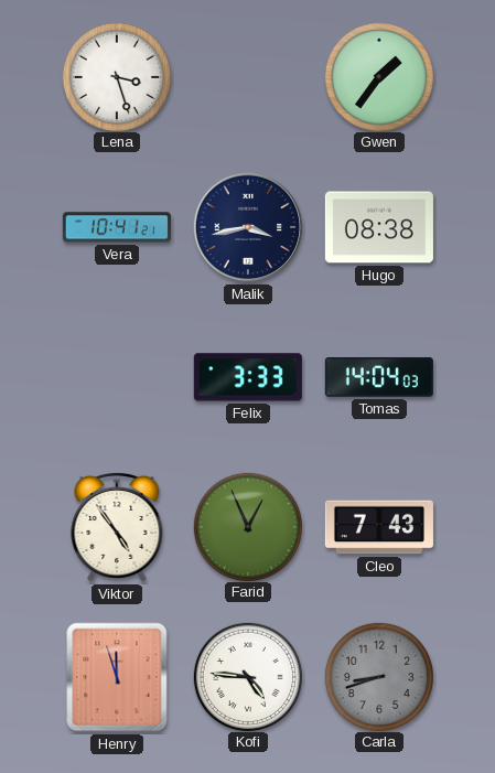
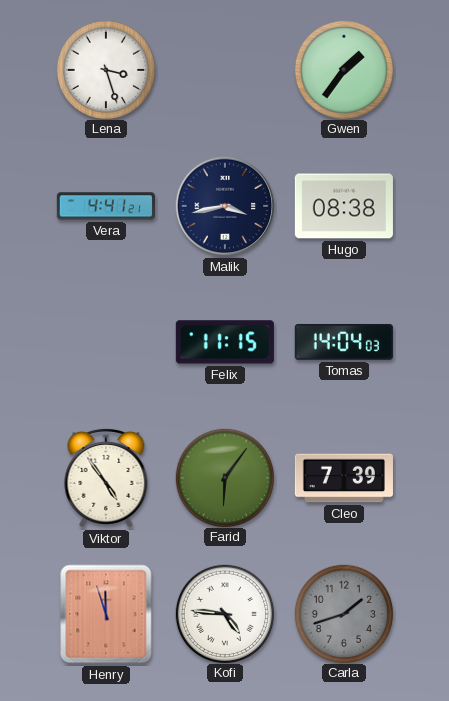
Vera: 10:41 -> 4:41
Felix: 3:33 -> 11:15
Farid: 12:56 -> 6:06
Cleo: 7:43 -> 7:39
Carla: 8:42 -> 1:42
